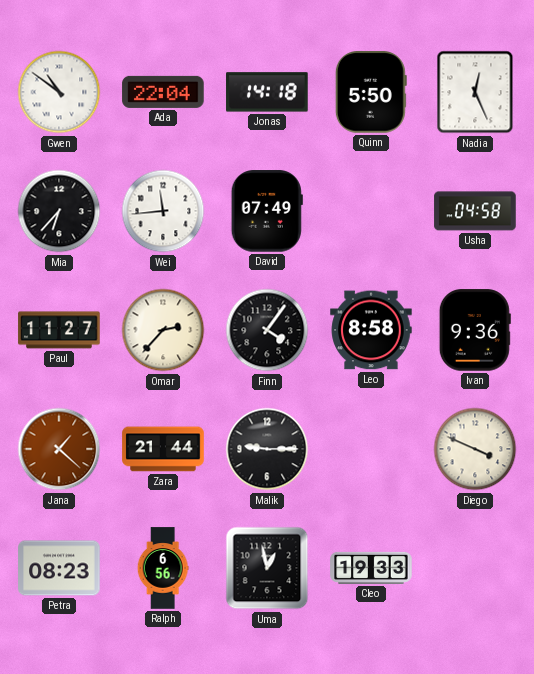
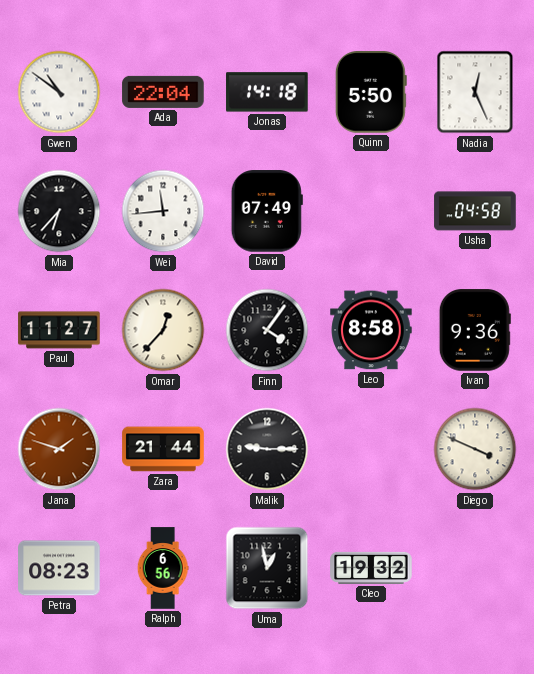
Omar: 2:37 -> 12:37
Jana: 1:22 -> 1:48
Cleo: 19:33 -> 19:32
